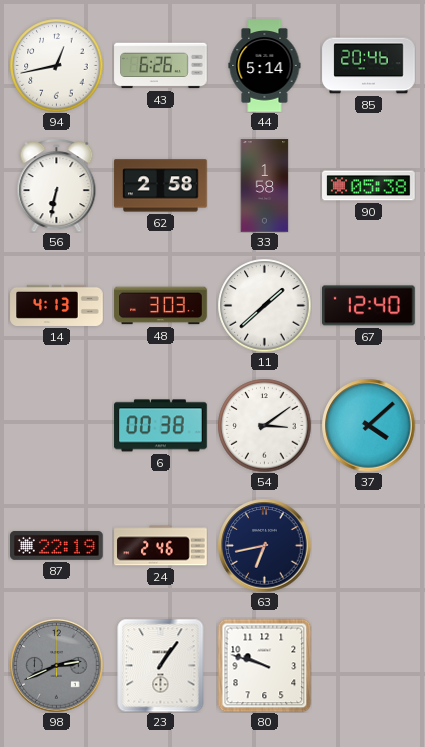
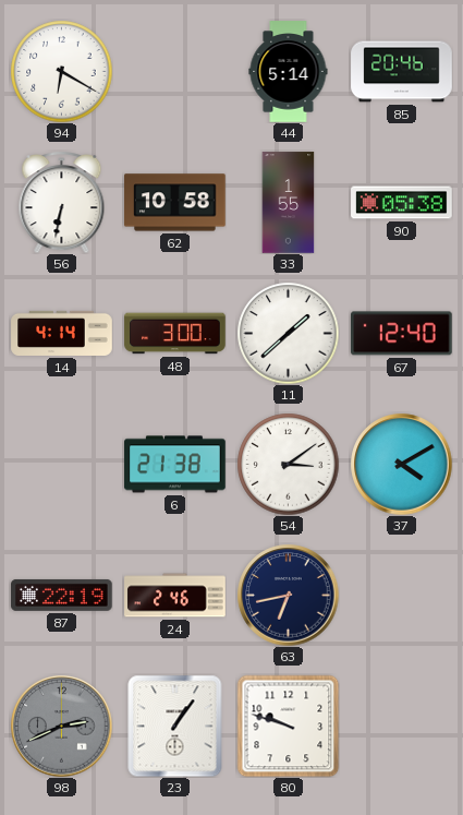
94: 12:43 -> 6:20
43: 6:26 -> none
62: 2:58 -> 10:58
33: 1:58 -> 1:55
14: 4:13 -> 4:14
48: 3:03 -> 3:00
6: 00:38 -> 21:38
37: 4:08 -> 4:10
